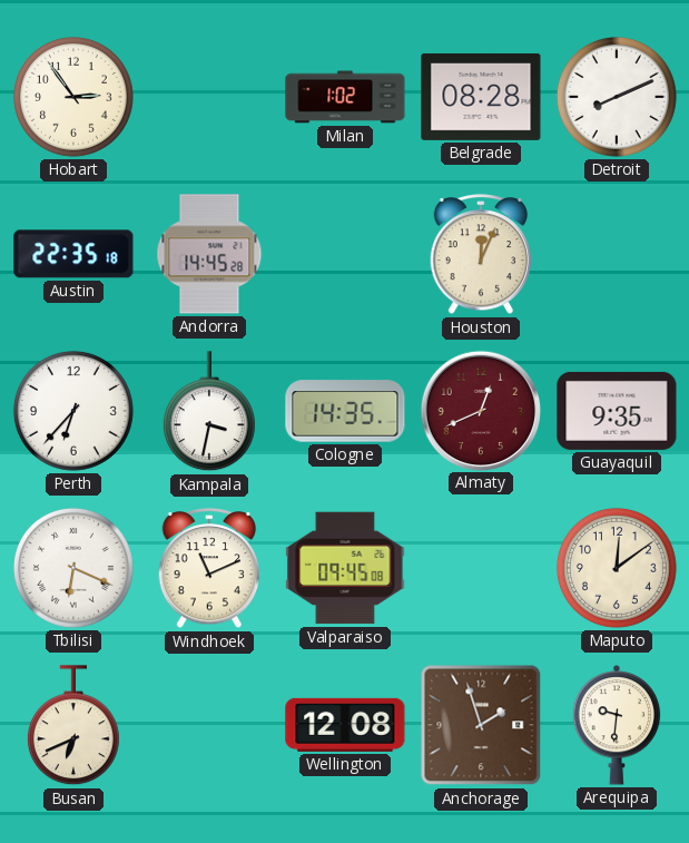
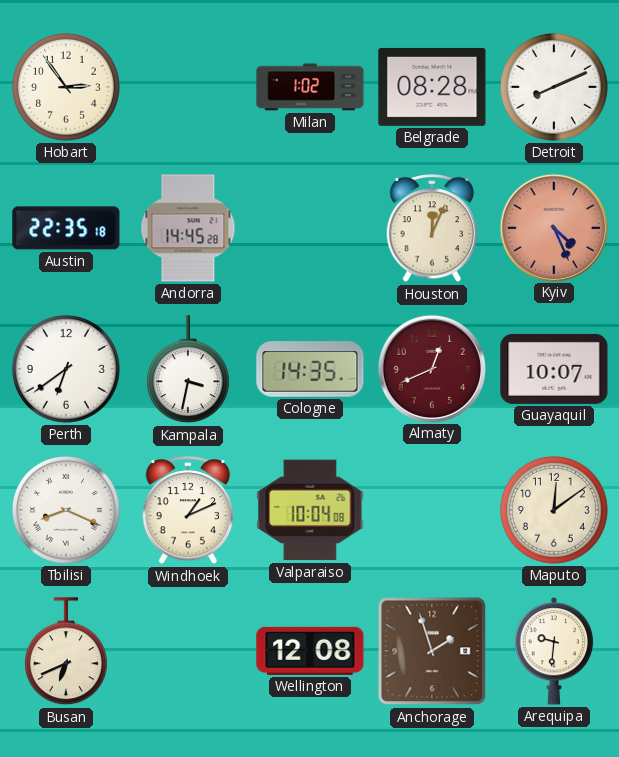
Kyiv: none -> 4:26
Perth: 6:37 -> 6:39
Guayaquil: 9:35 -> 10:07
Tbilisi: 6:19 -> 8:19
Windhoek: 11:11 -> 1:11
Valparaiso: 09:45 -> 10:04
